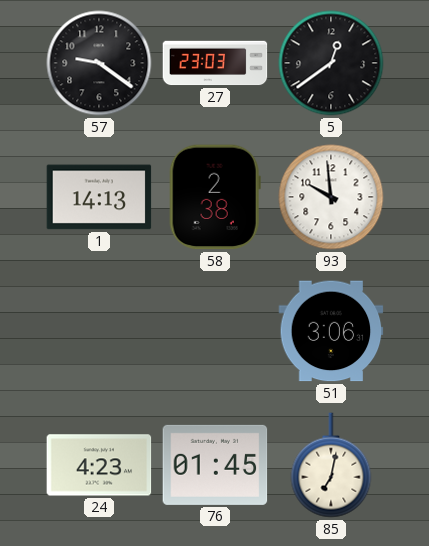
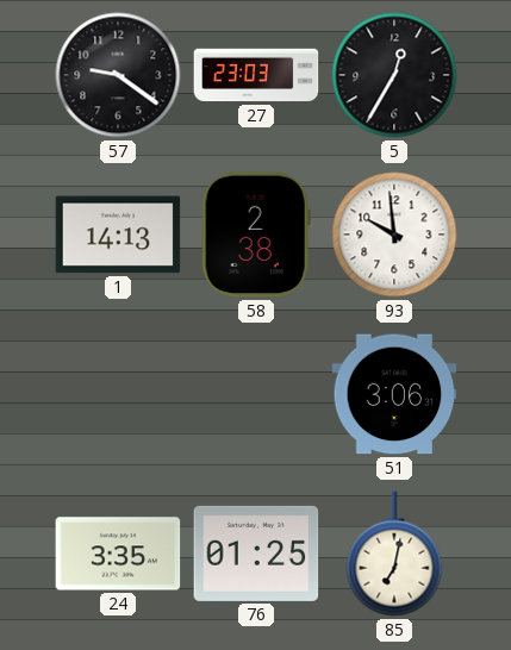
5: 12:39 -> 12:35
24: 4:23 -> 3:35
76: 01:45 -> 01:25
